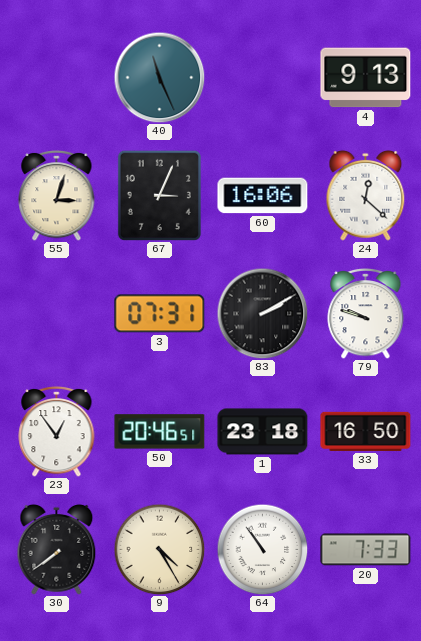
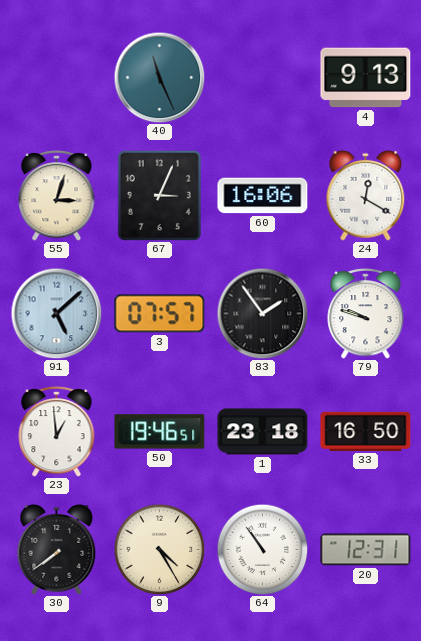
24: 12:22 -> 12:20
91: none -> 5:08
3: 07:31 -> 07:57
83: 2:10 -> 1:54
23: 12:54 -> 12:59
50: 20:46 -> 19:46
20: 7:33 -> 12:31
